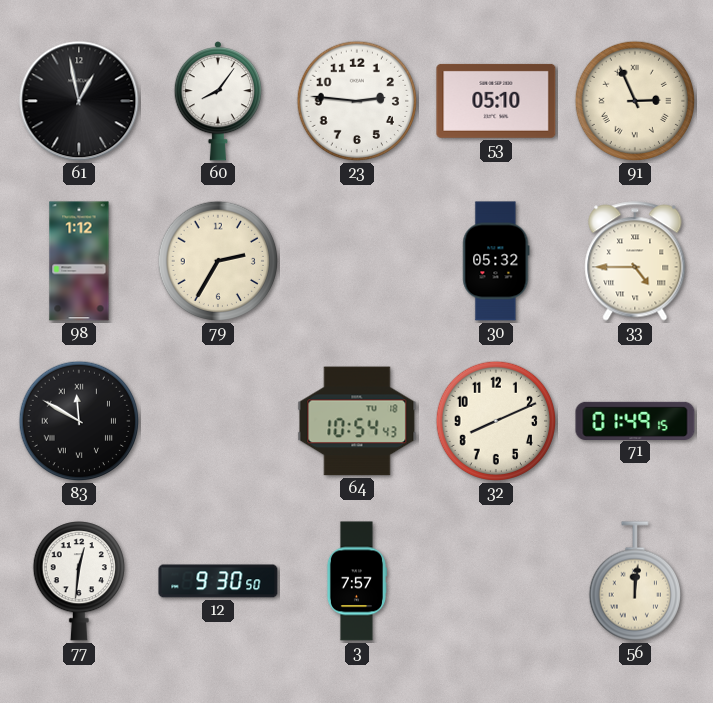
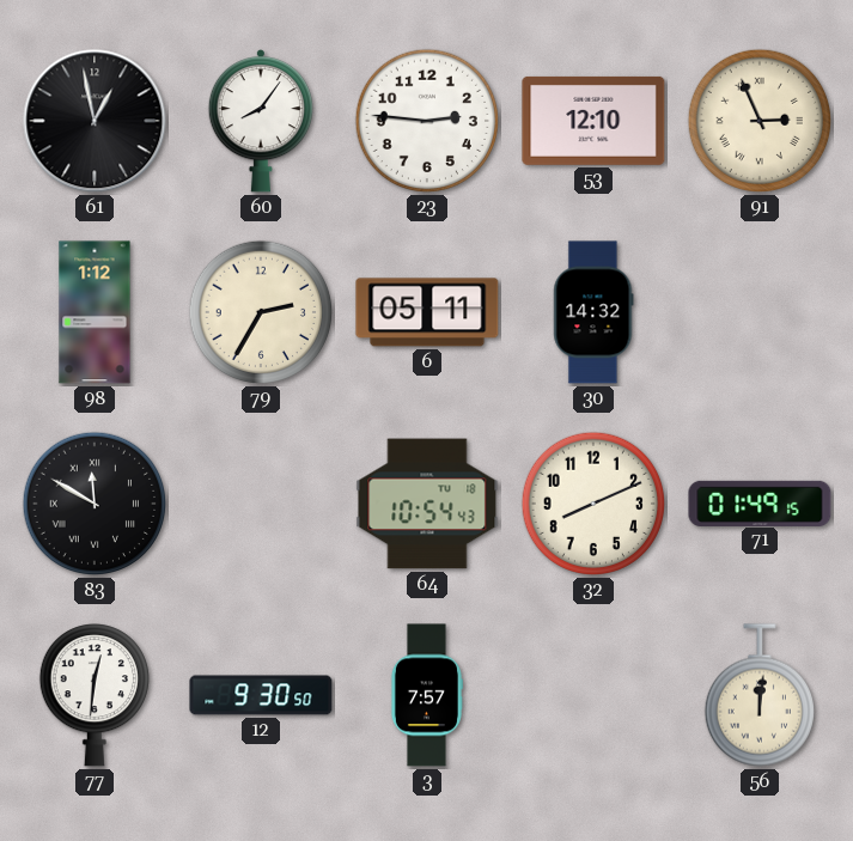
53: 05:10 -> 12:10
6: none -> 05:11
30: 05:32 -> 14:32
33: 4:45 -> none
